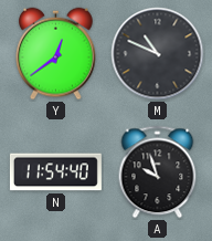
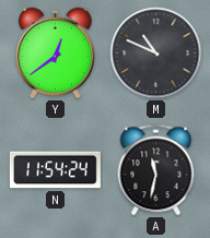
N: 11:54:40 -> 11:54:24
A: 9:57 -> 11:32
